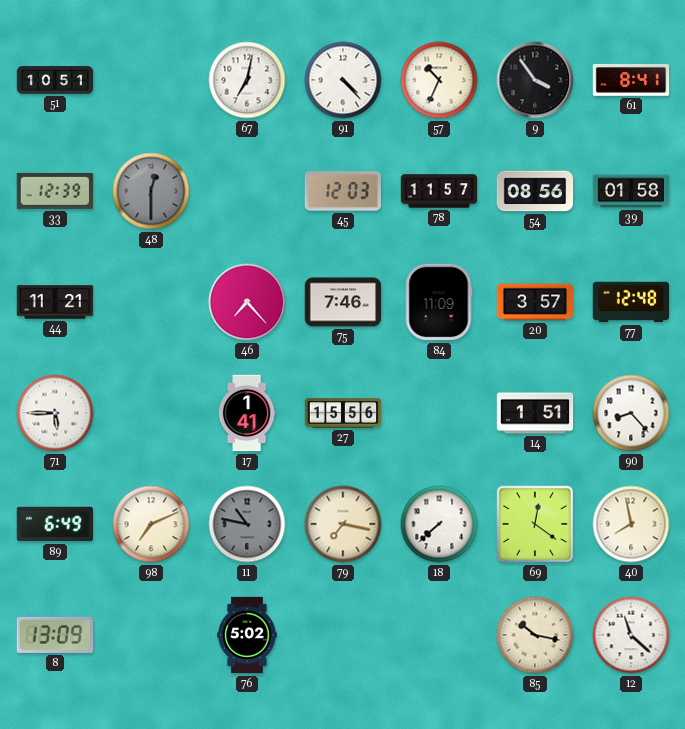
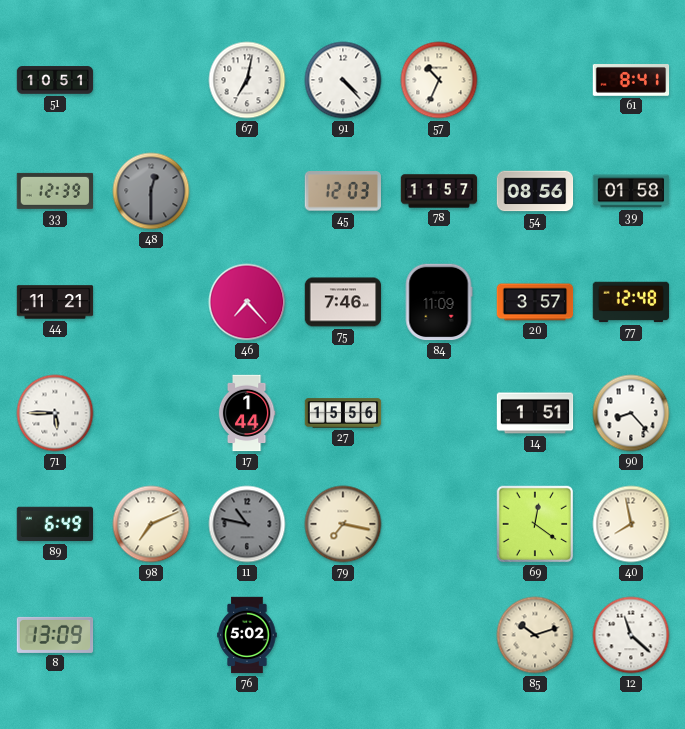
9: 3:54 -> none
17: 1:41 -> 1:44
18: 7:38 -> none
85: 10:17 -> 10:12
